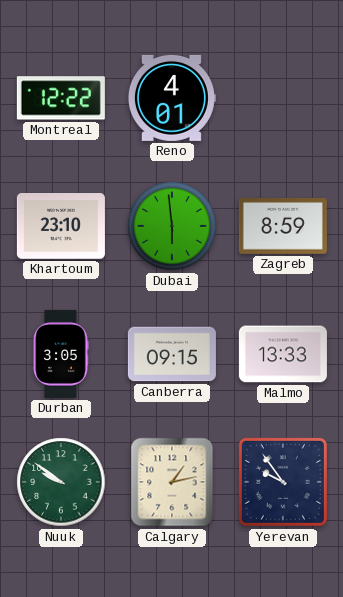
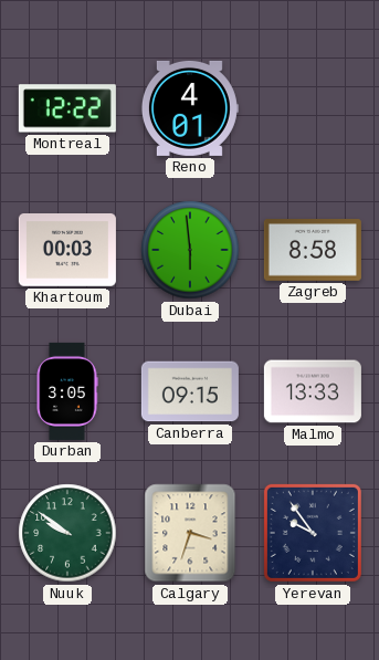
Khartoum: 23:10 -> 00:03
Zagreb: 8:59 -> 8:58
Calgary: 1:13 -> 3:33
